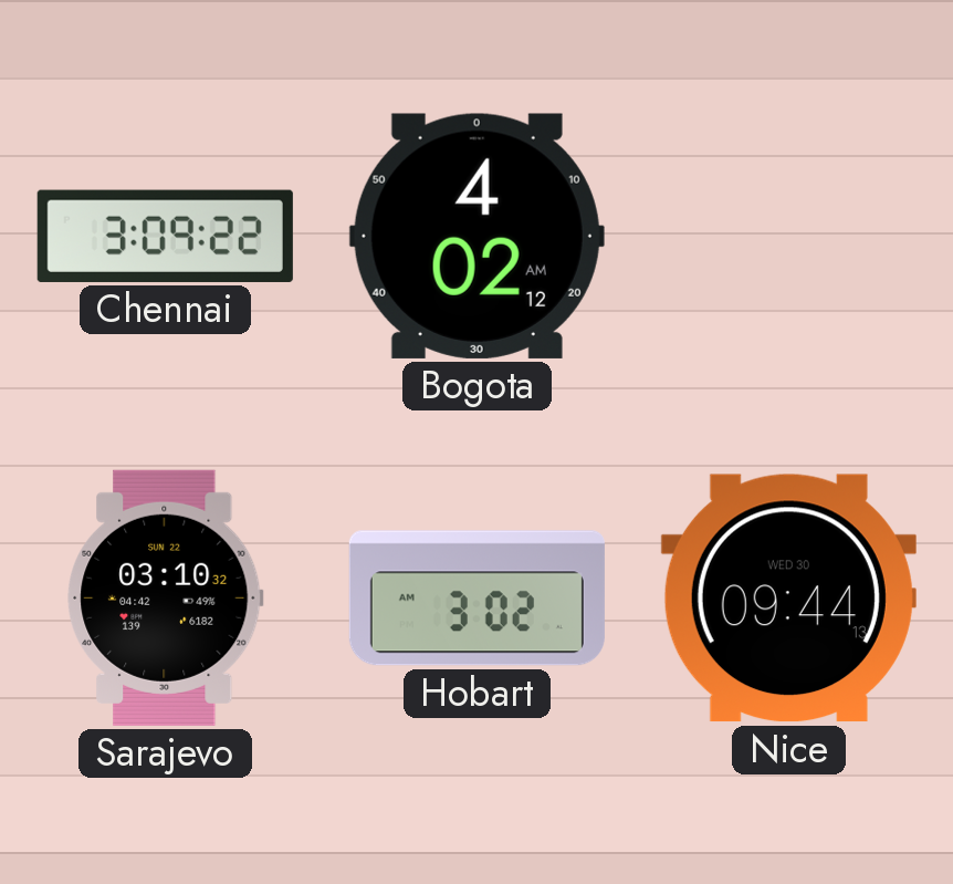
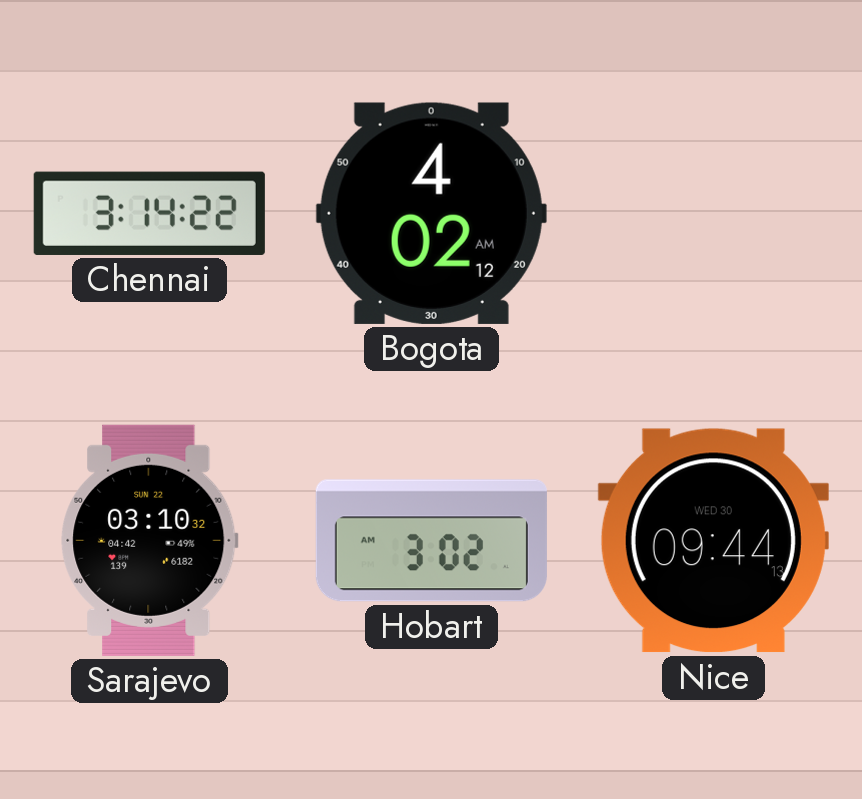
Chennai: 3:09 -> 3:14
